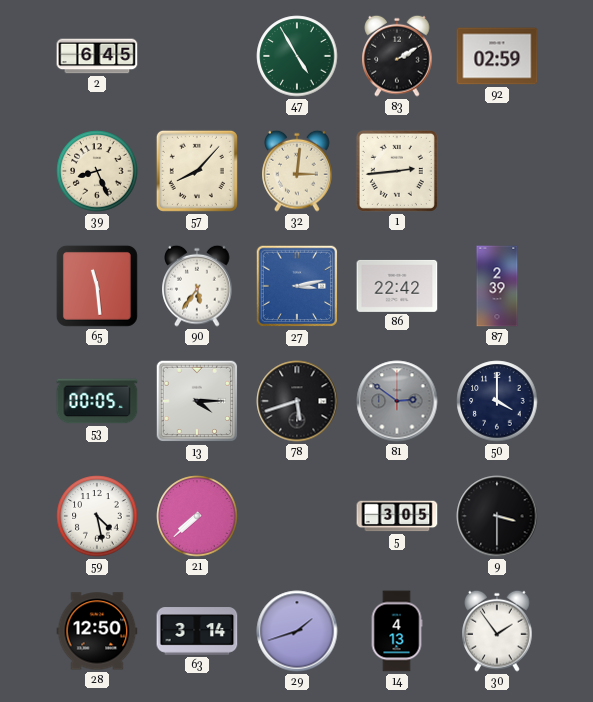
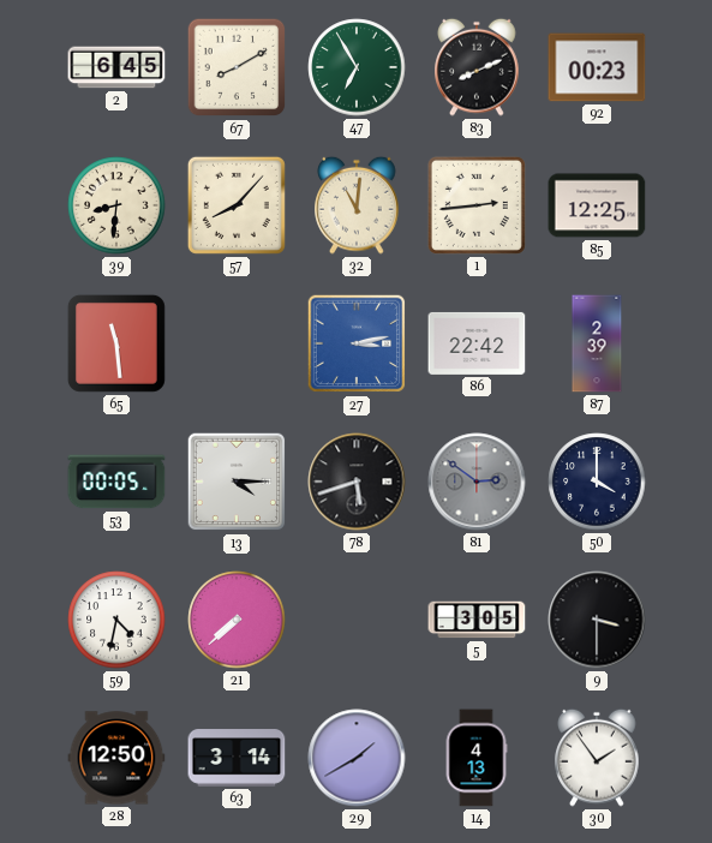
67: none -> 8:10
47: 4:55 -> 6:55
83: 2:10 -> 8:11
92: 02:59 -> 00:23
39: 8:26 -> 8:31
32: 3:01 -> 11:01
85: none -> 12:25
90: 5:36 -> none
59: 4:28 -> 4:32
29: 1:42 -> 1:40
